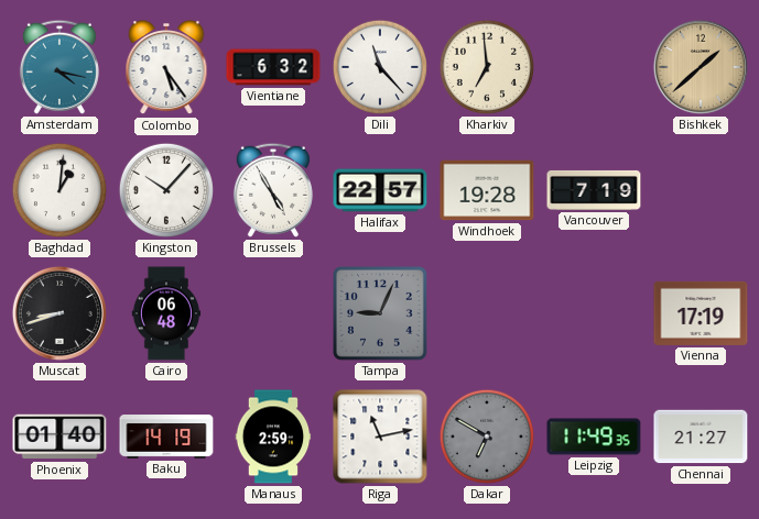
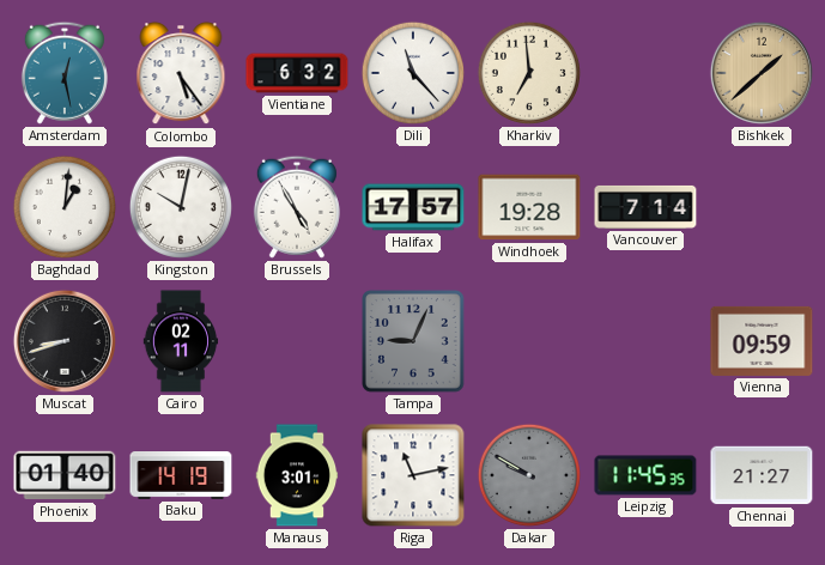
Amsterdam: 4:17 -> 12:28
Kingston: 10:07 -> 10:02
Halifax: 22:57 -> 17:57
Vancouver: 7:19 -> 7:14
Cairo: 06:48 -> 02:11
Vienna: 17:19 -> 09:59
Manaus: 2:59 -> 3:01
Dakar: 6:50 -> 9:50
Leipzig: 11:49 -> 11:45
